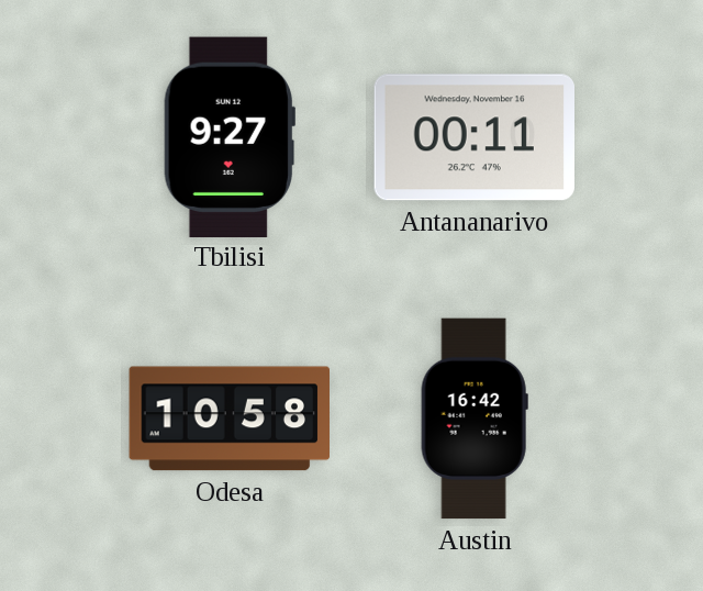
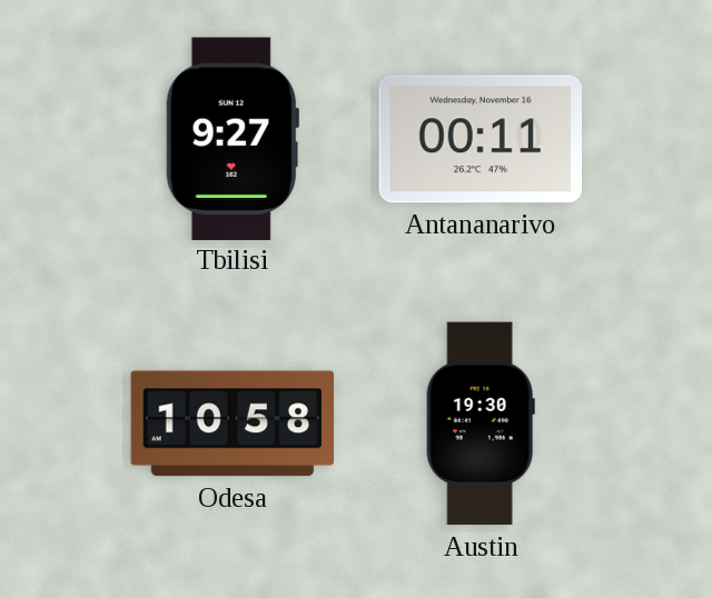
Austin: 16:42 -> 19:30
